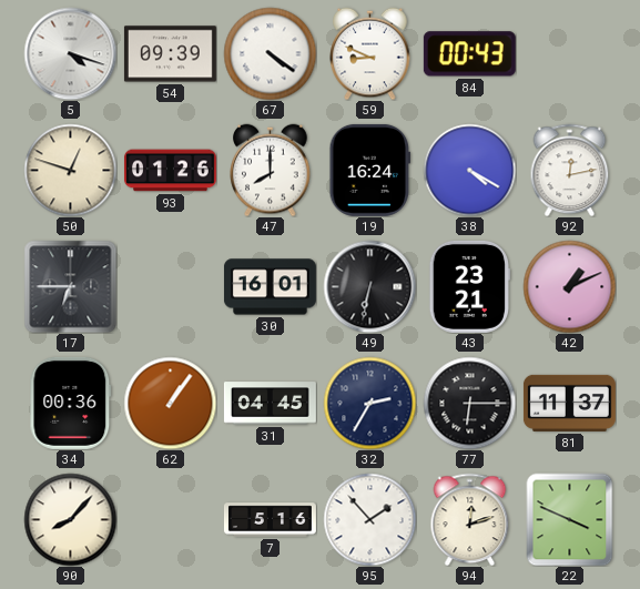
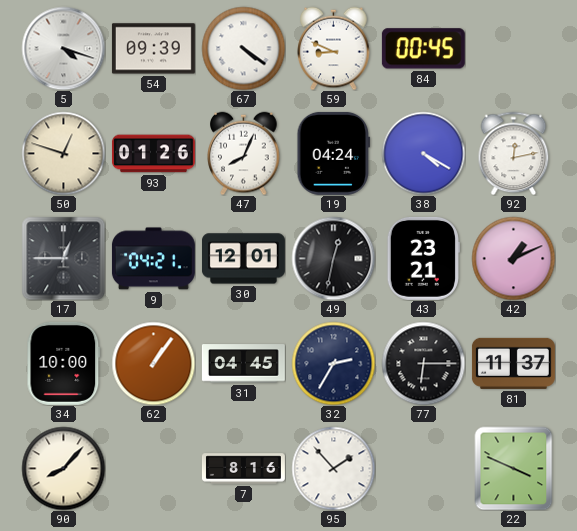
84: 00:43 -> 00:45
47: 8:00 -> 8:04
19: 16:24 -> 04:24
17: 6:45 -> 12:45
9: none -> 04:21
30: 16:01 -> 12:01
49: 6:32 -> 12:32
34: 00:36 -> 10:00
7: 5:16 -> 8:16
94: 12:12 -> none
